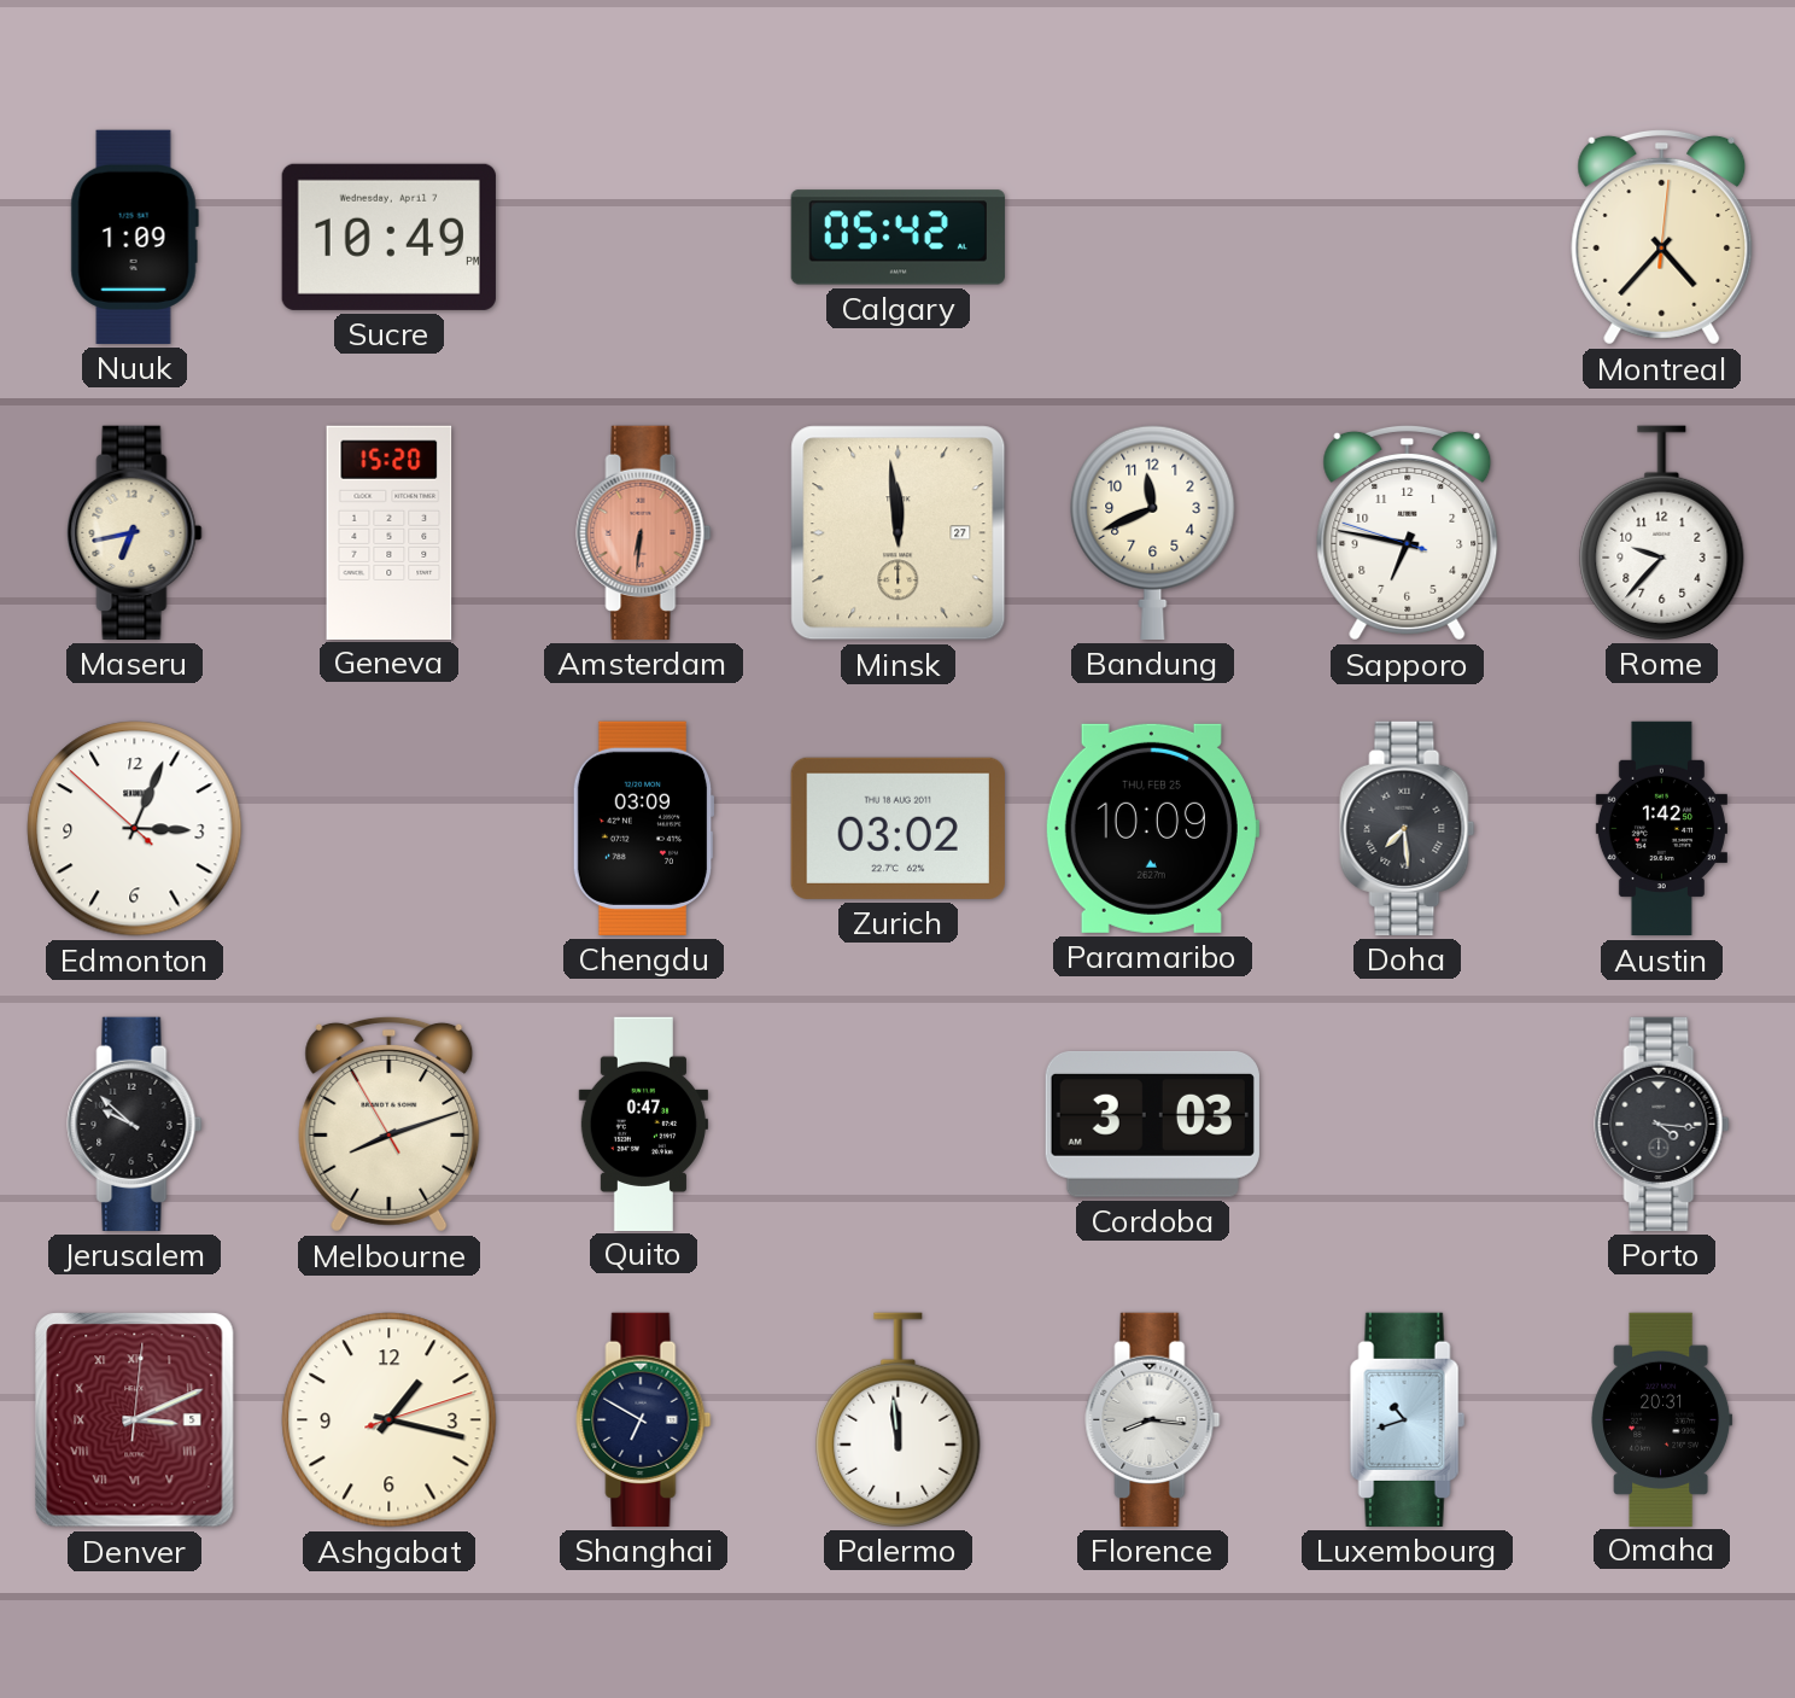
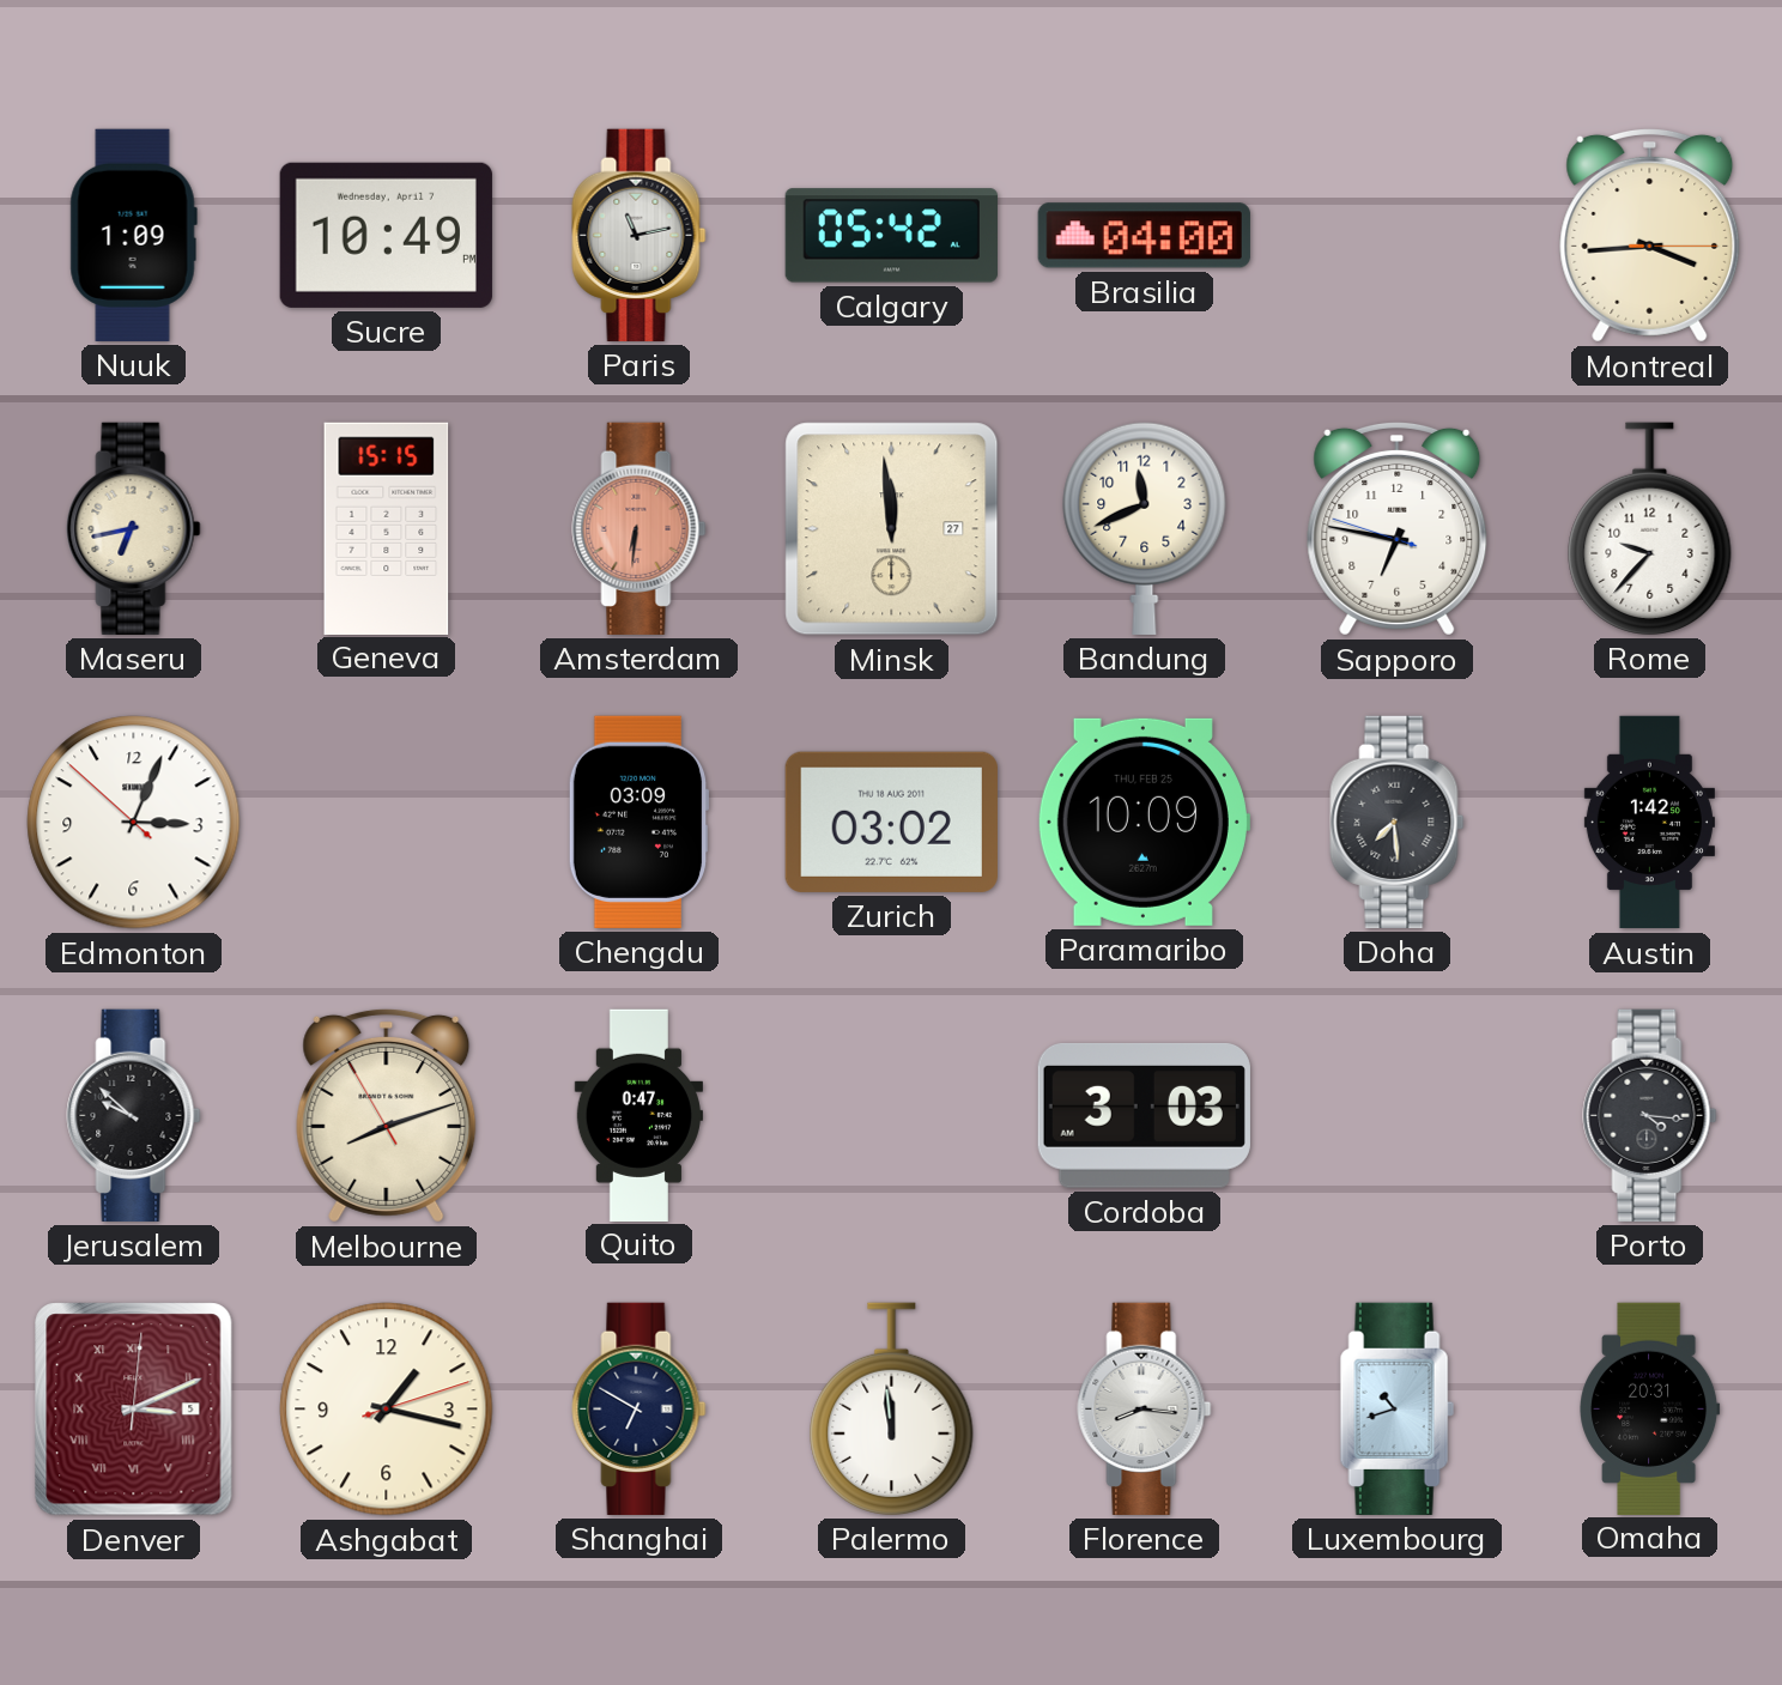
Paris: none -> 11:13
Brasilia: none -> 04:00
Montreal: 4:37 -> 3:44
Geneva: 15:20 -> 15:15
